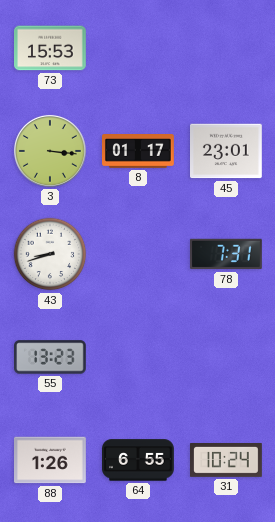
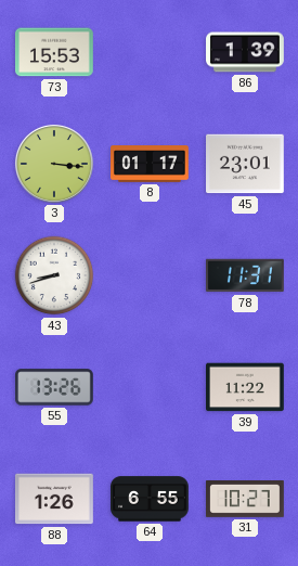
86: none -> 1:39
78: 7:31 -> 11:31
55: 13:23 -> 13:26
39: none -> 11:22
31: 10:24 -> 10:27
